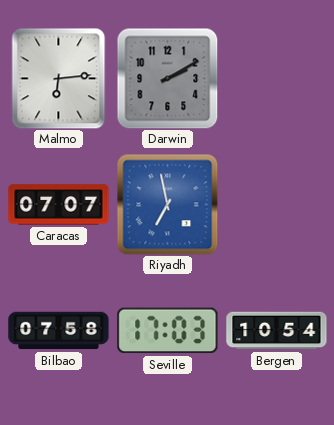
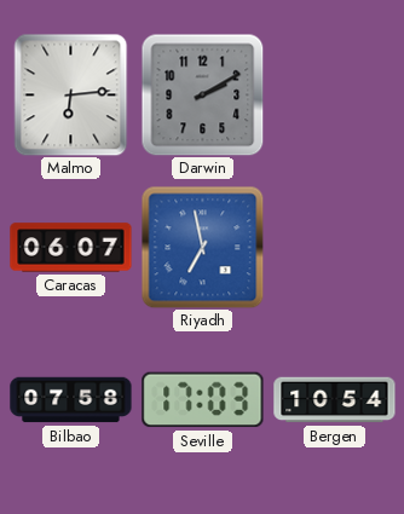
Caracas: 07:07 -> 06:07
